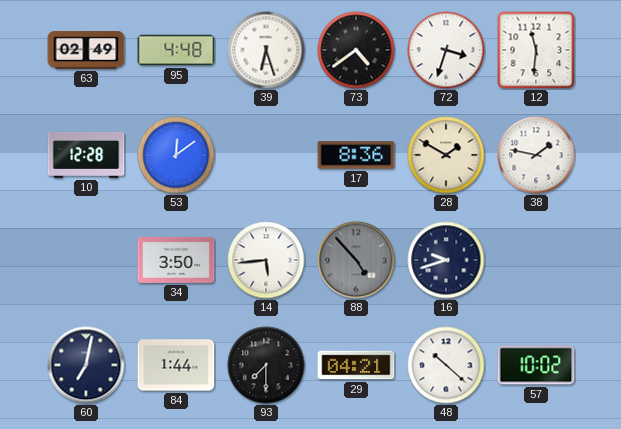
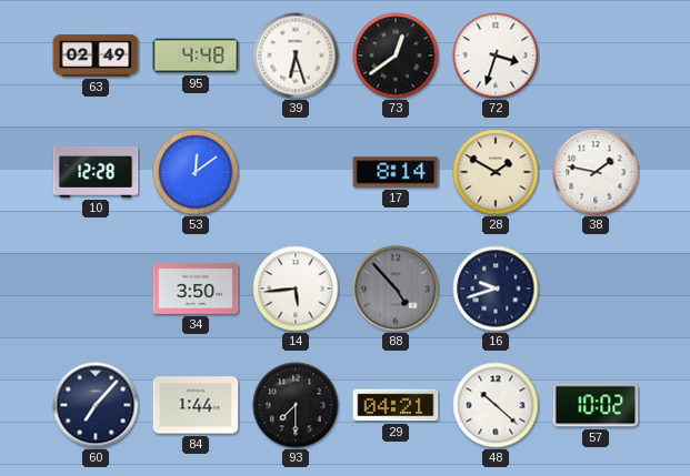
73: 4:39 -> 12:39
12: 11:31 -> none
17: 8:36 -> 8:14
60: 7:02 -> 7:07
